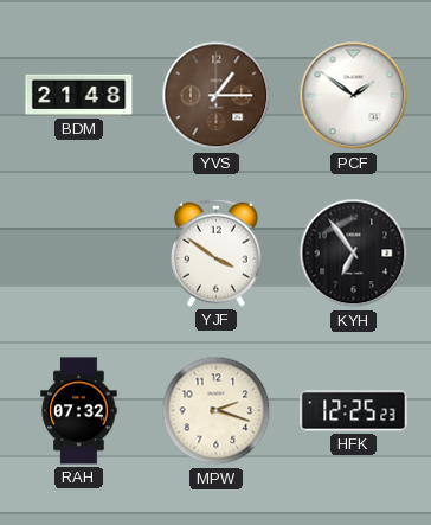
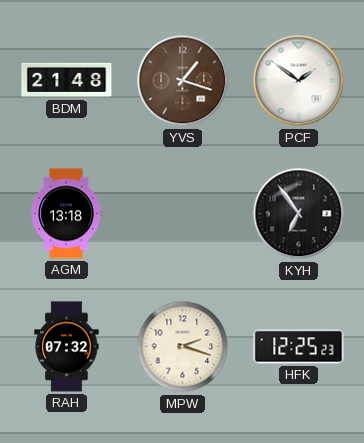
YVS: 1:15 -> 1:18
AGM: none -> 13:18
YJF: 3:51 -> none
